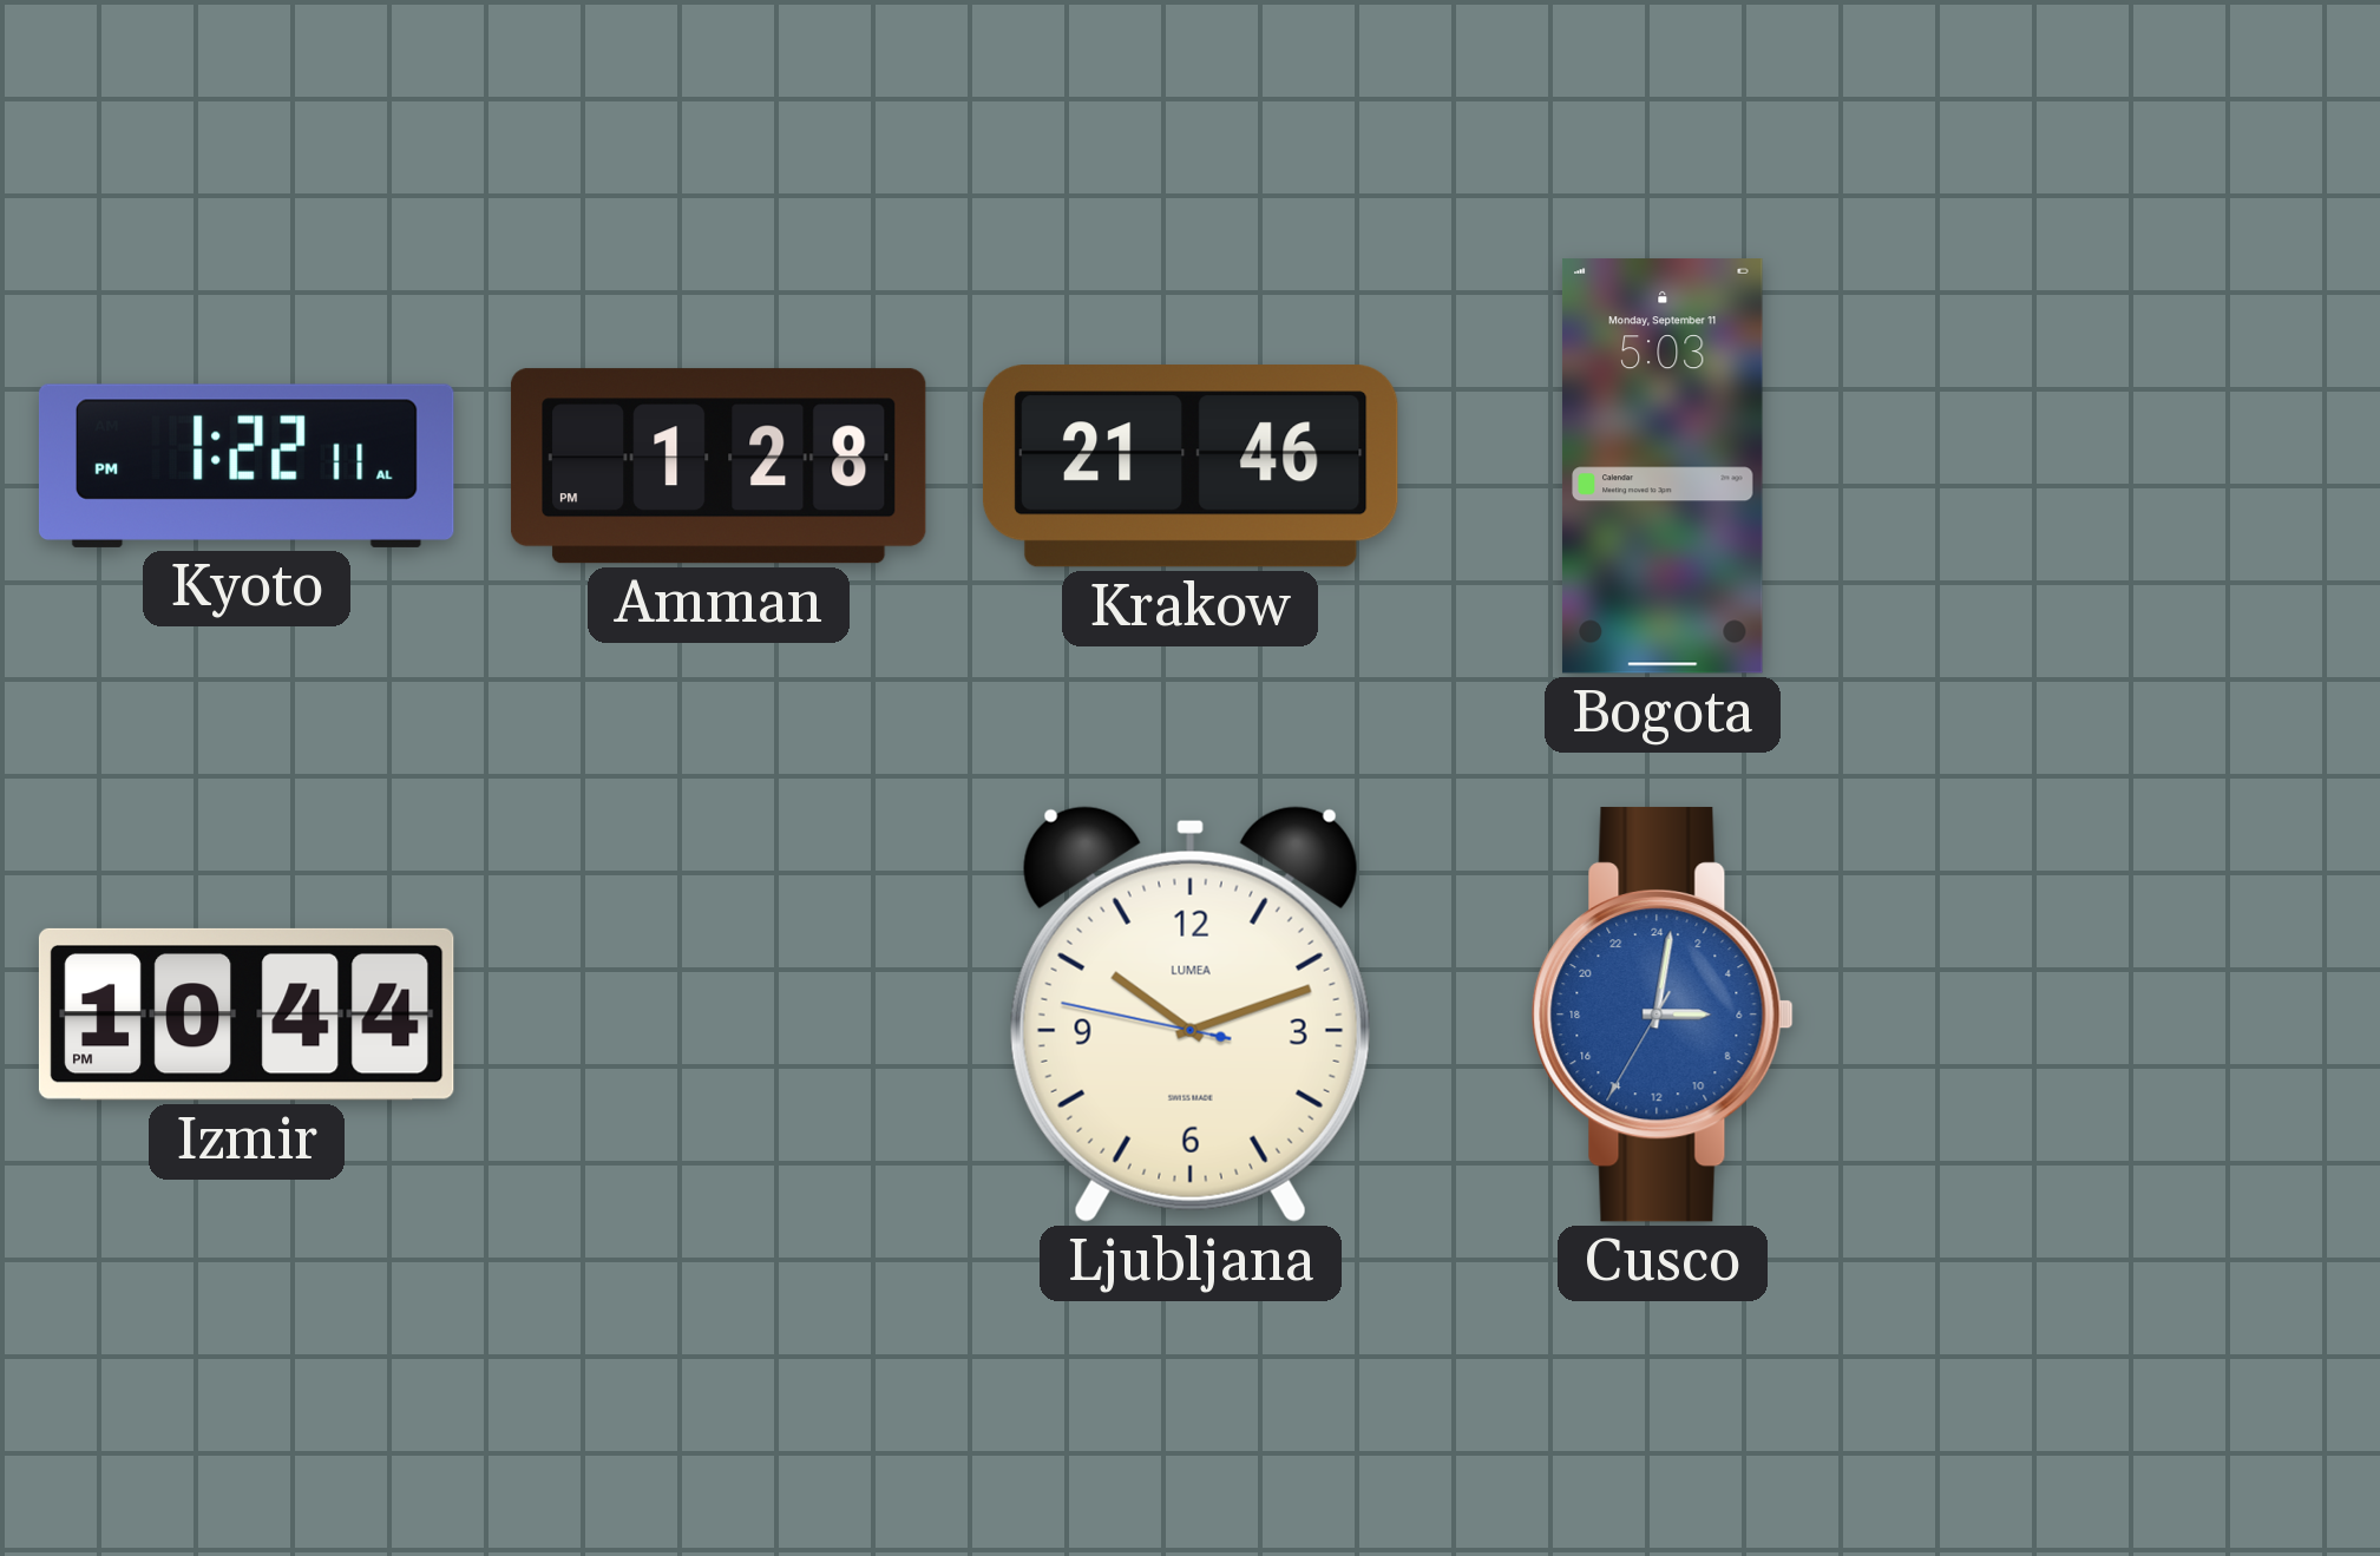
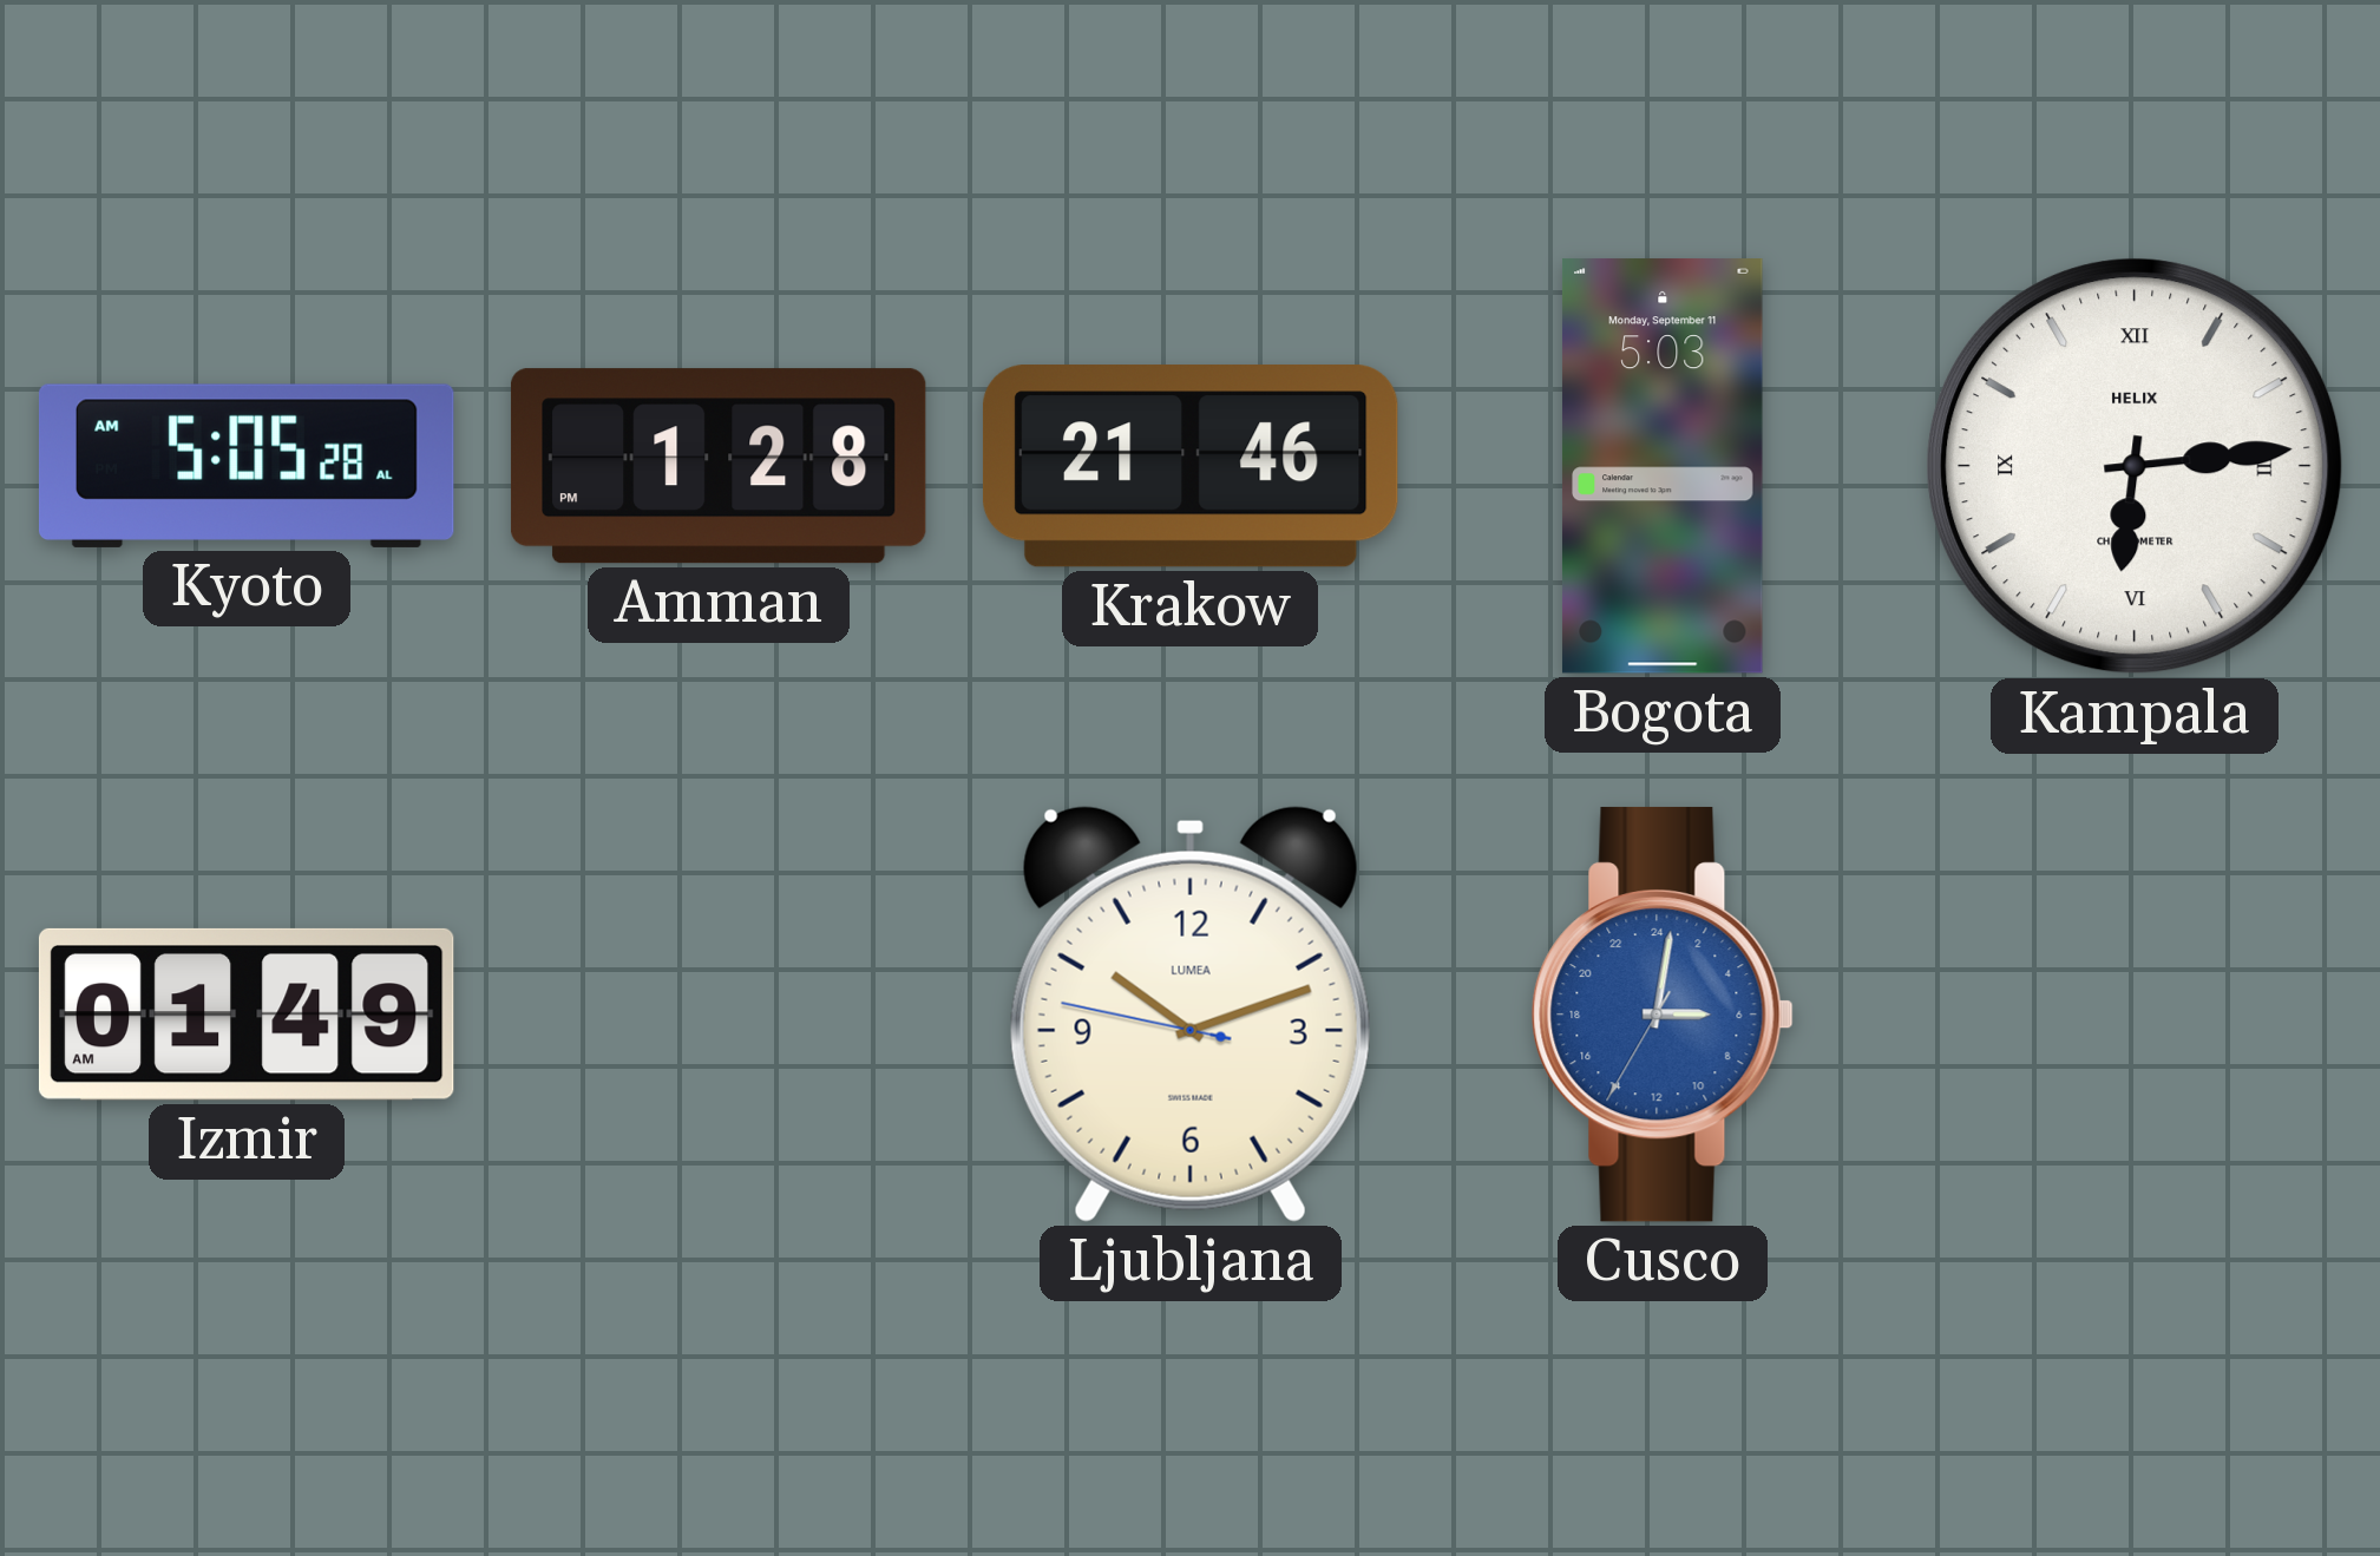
Kyoto: 1:22 -> 5:05
Kampala: none -> 6:14
Izmir: 10:44 -> 01:49
